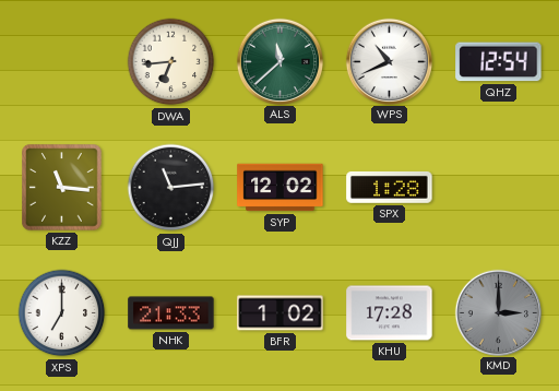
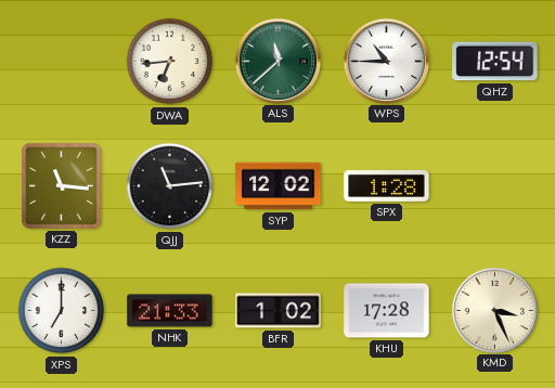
WPS: 10:41 -> 10:45
KMD: 3:00 -> 3:26
KMD dial: grey -> cream
